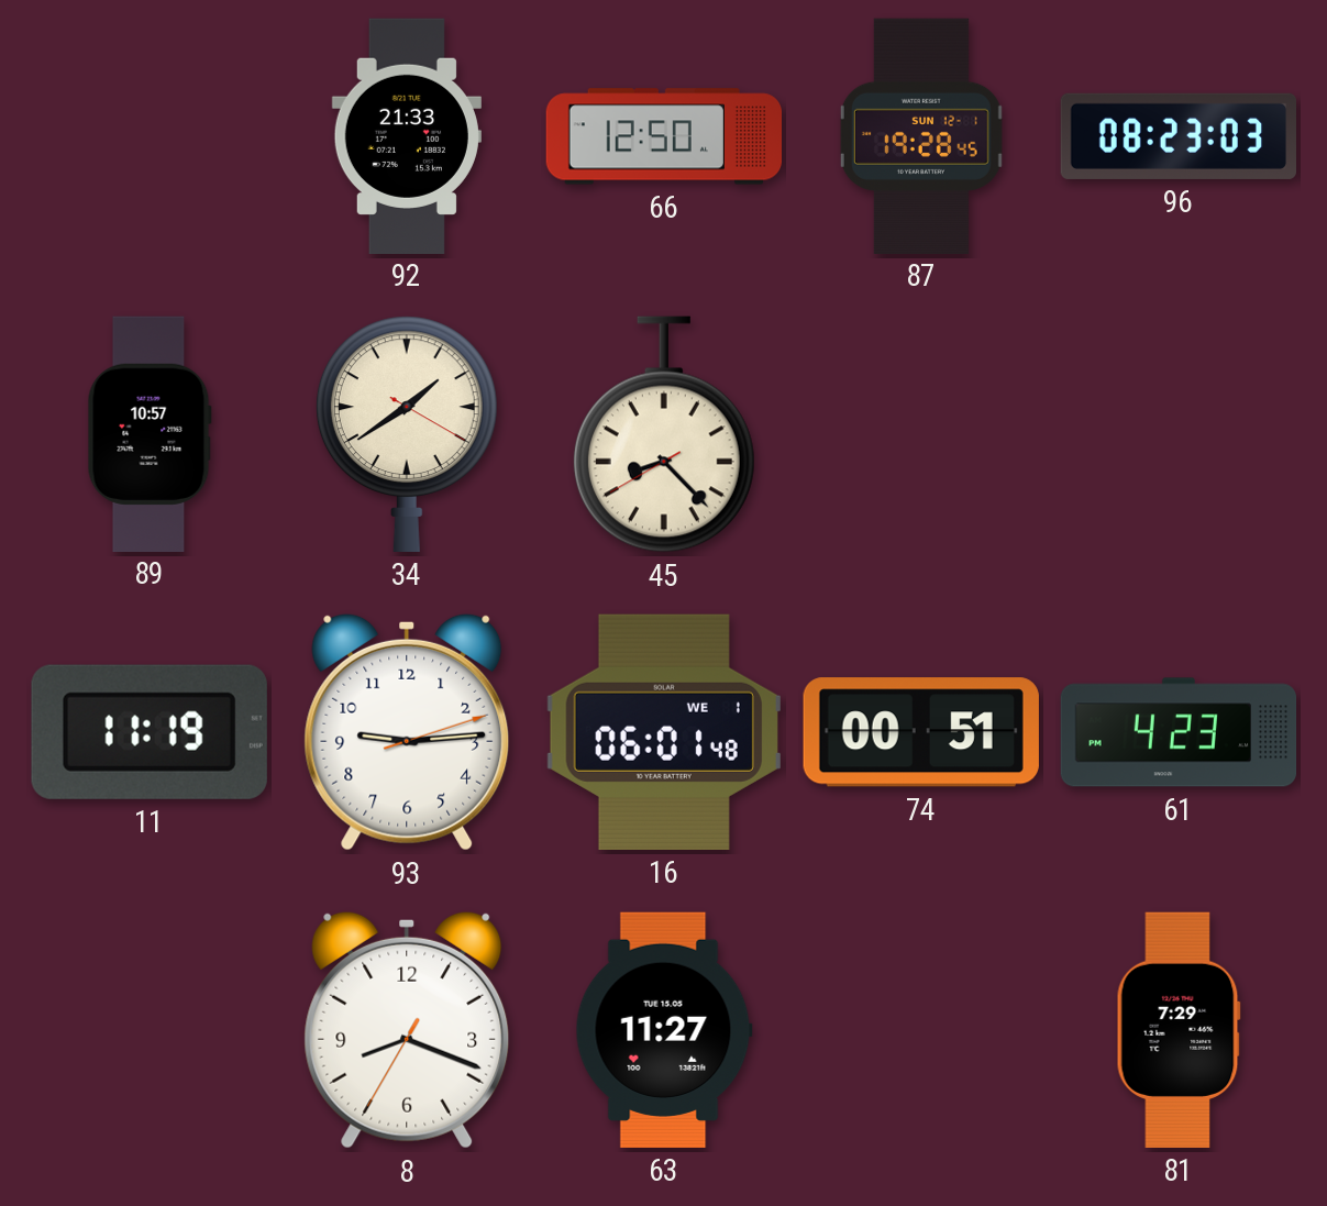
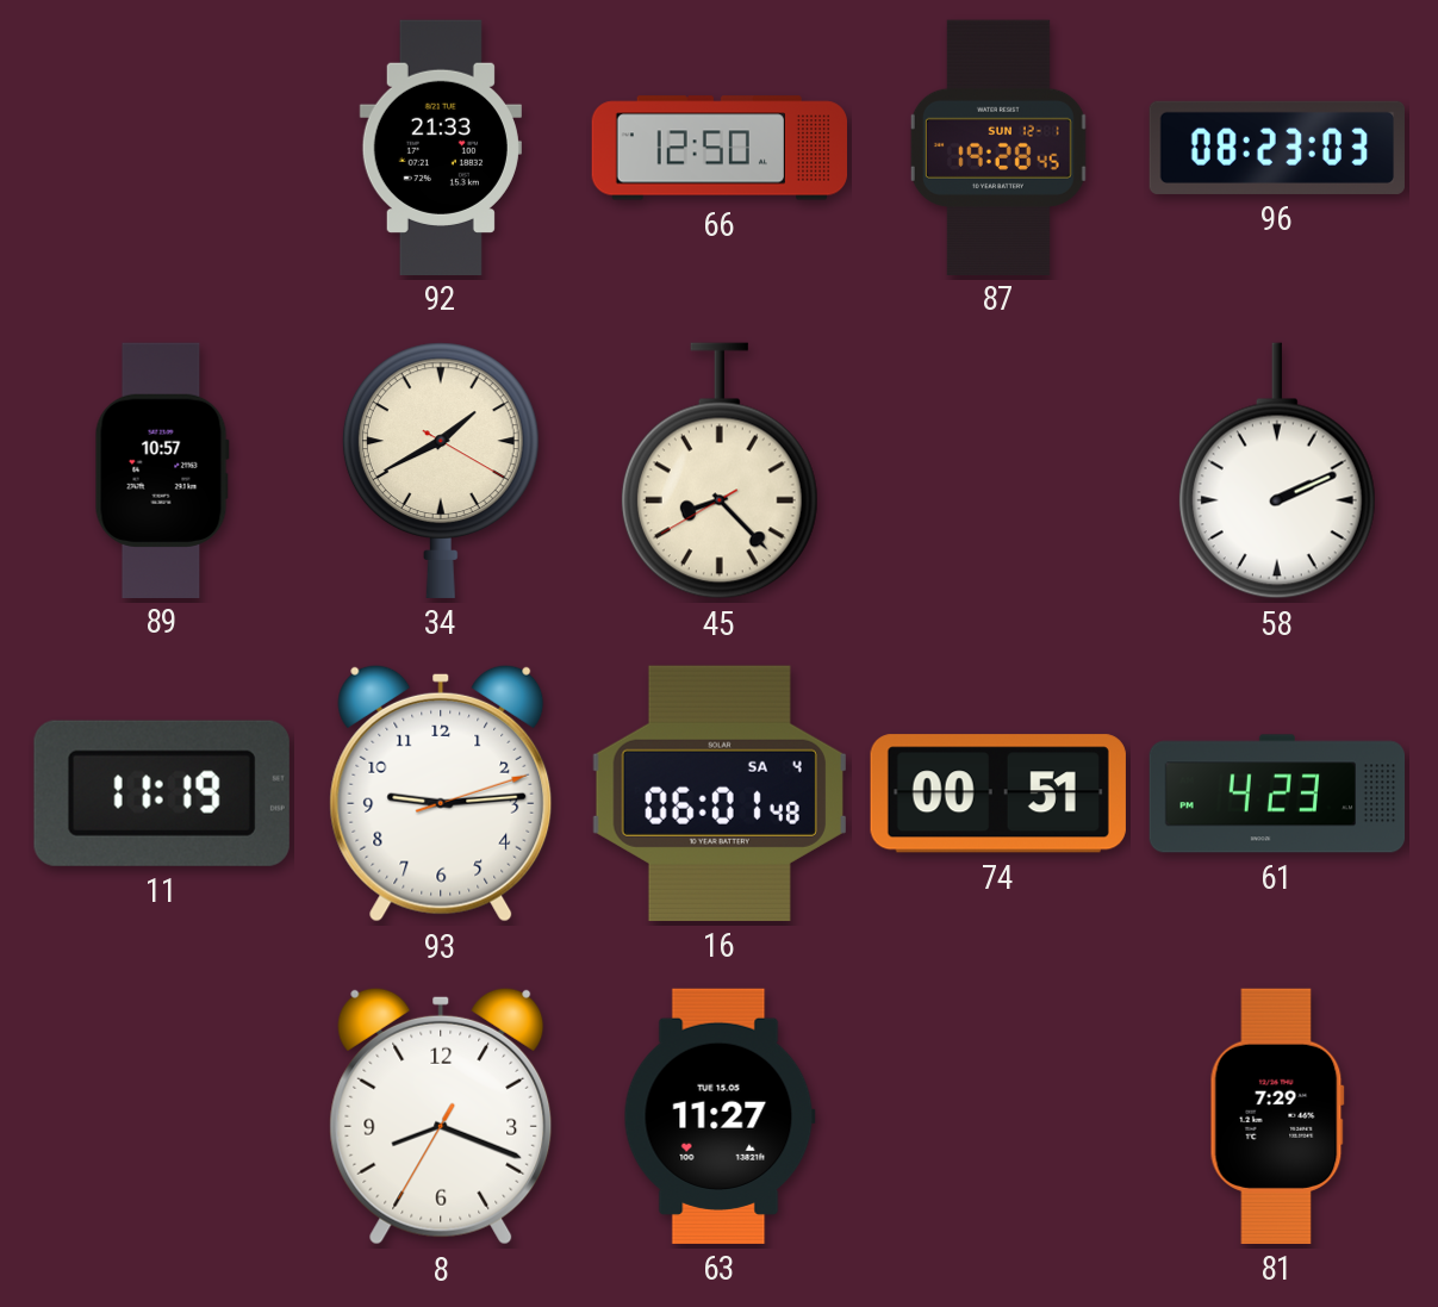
34: 1:39 -> 1:40
58: none -> 2:11
16 date: WE 1 -> SA 4
